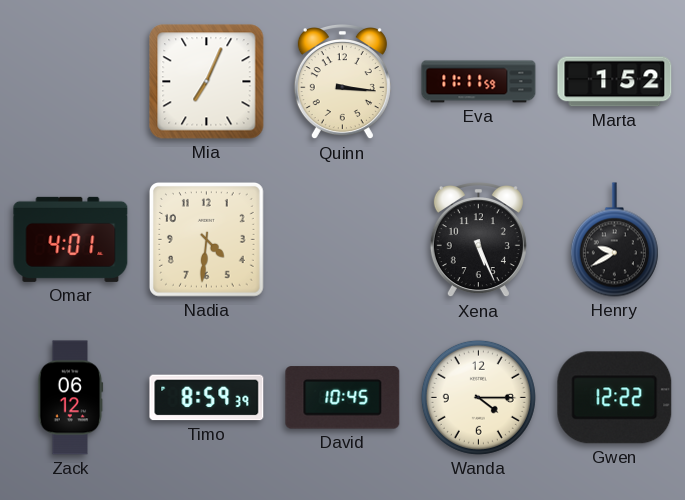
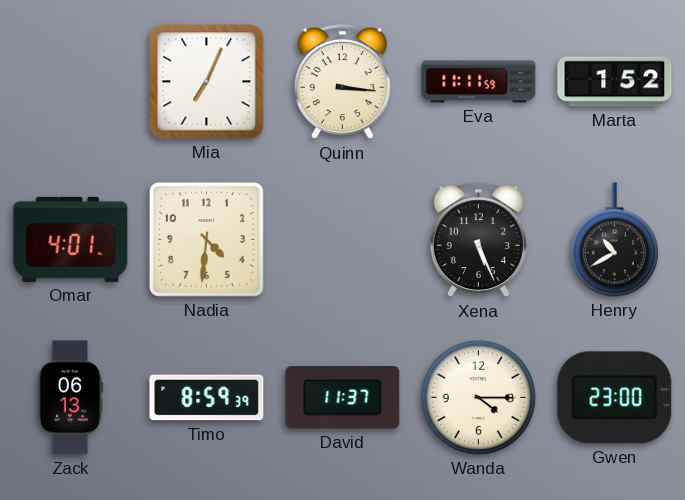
Henry: 9:40 -> 10:40
Zack: 06:12 -> 06:13
David: 10:45 -> 11:37
Gwen: 12:22 -> 23:00
